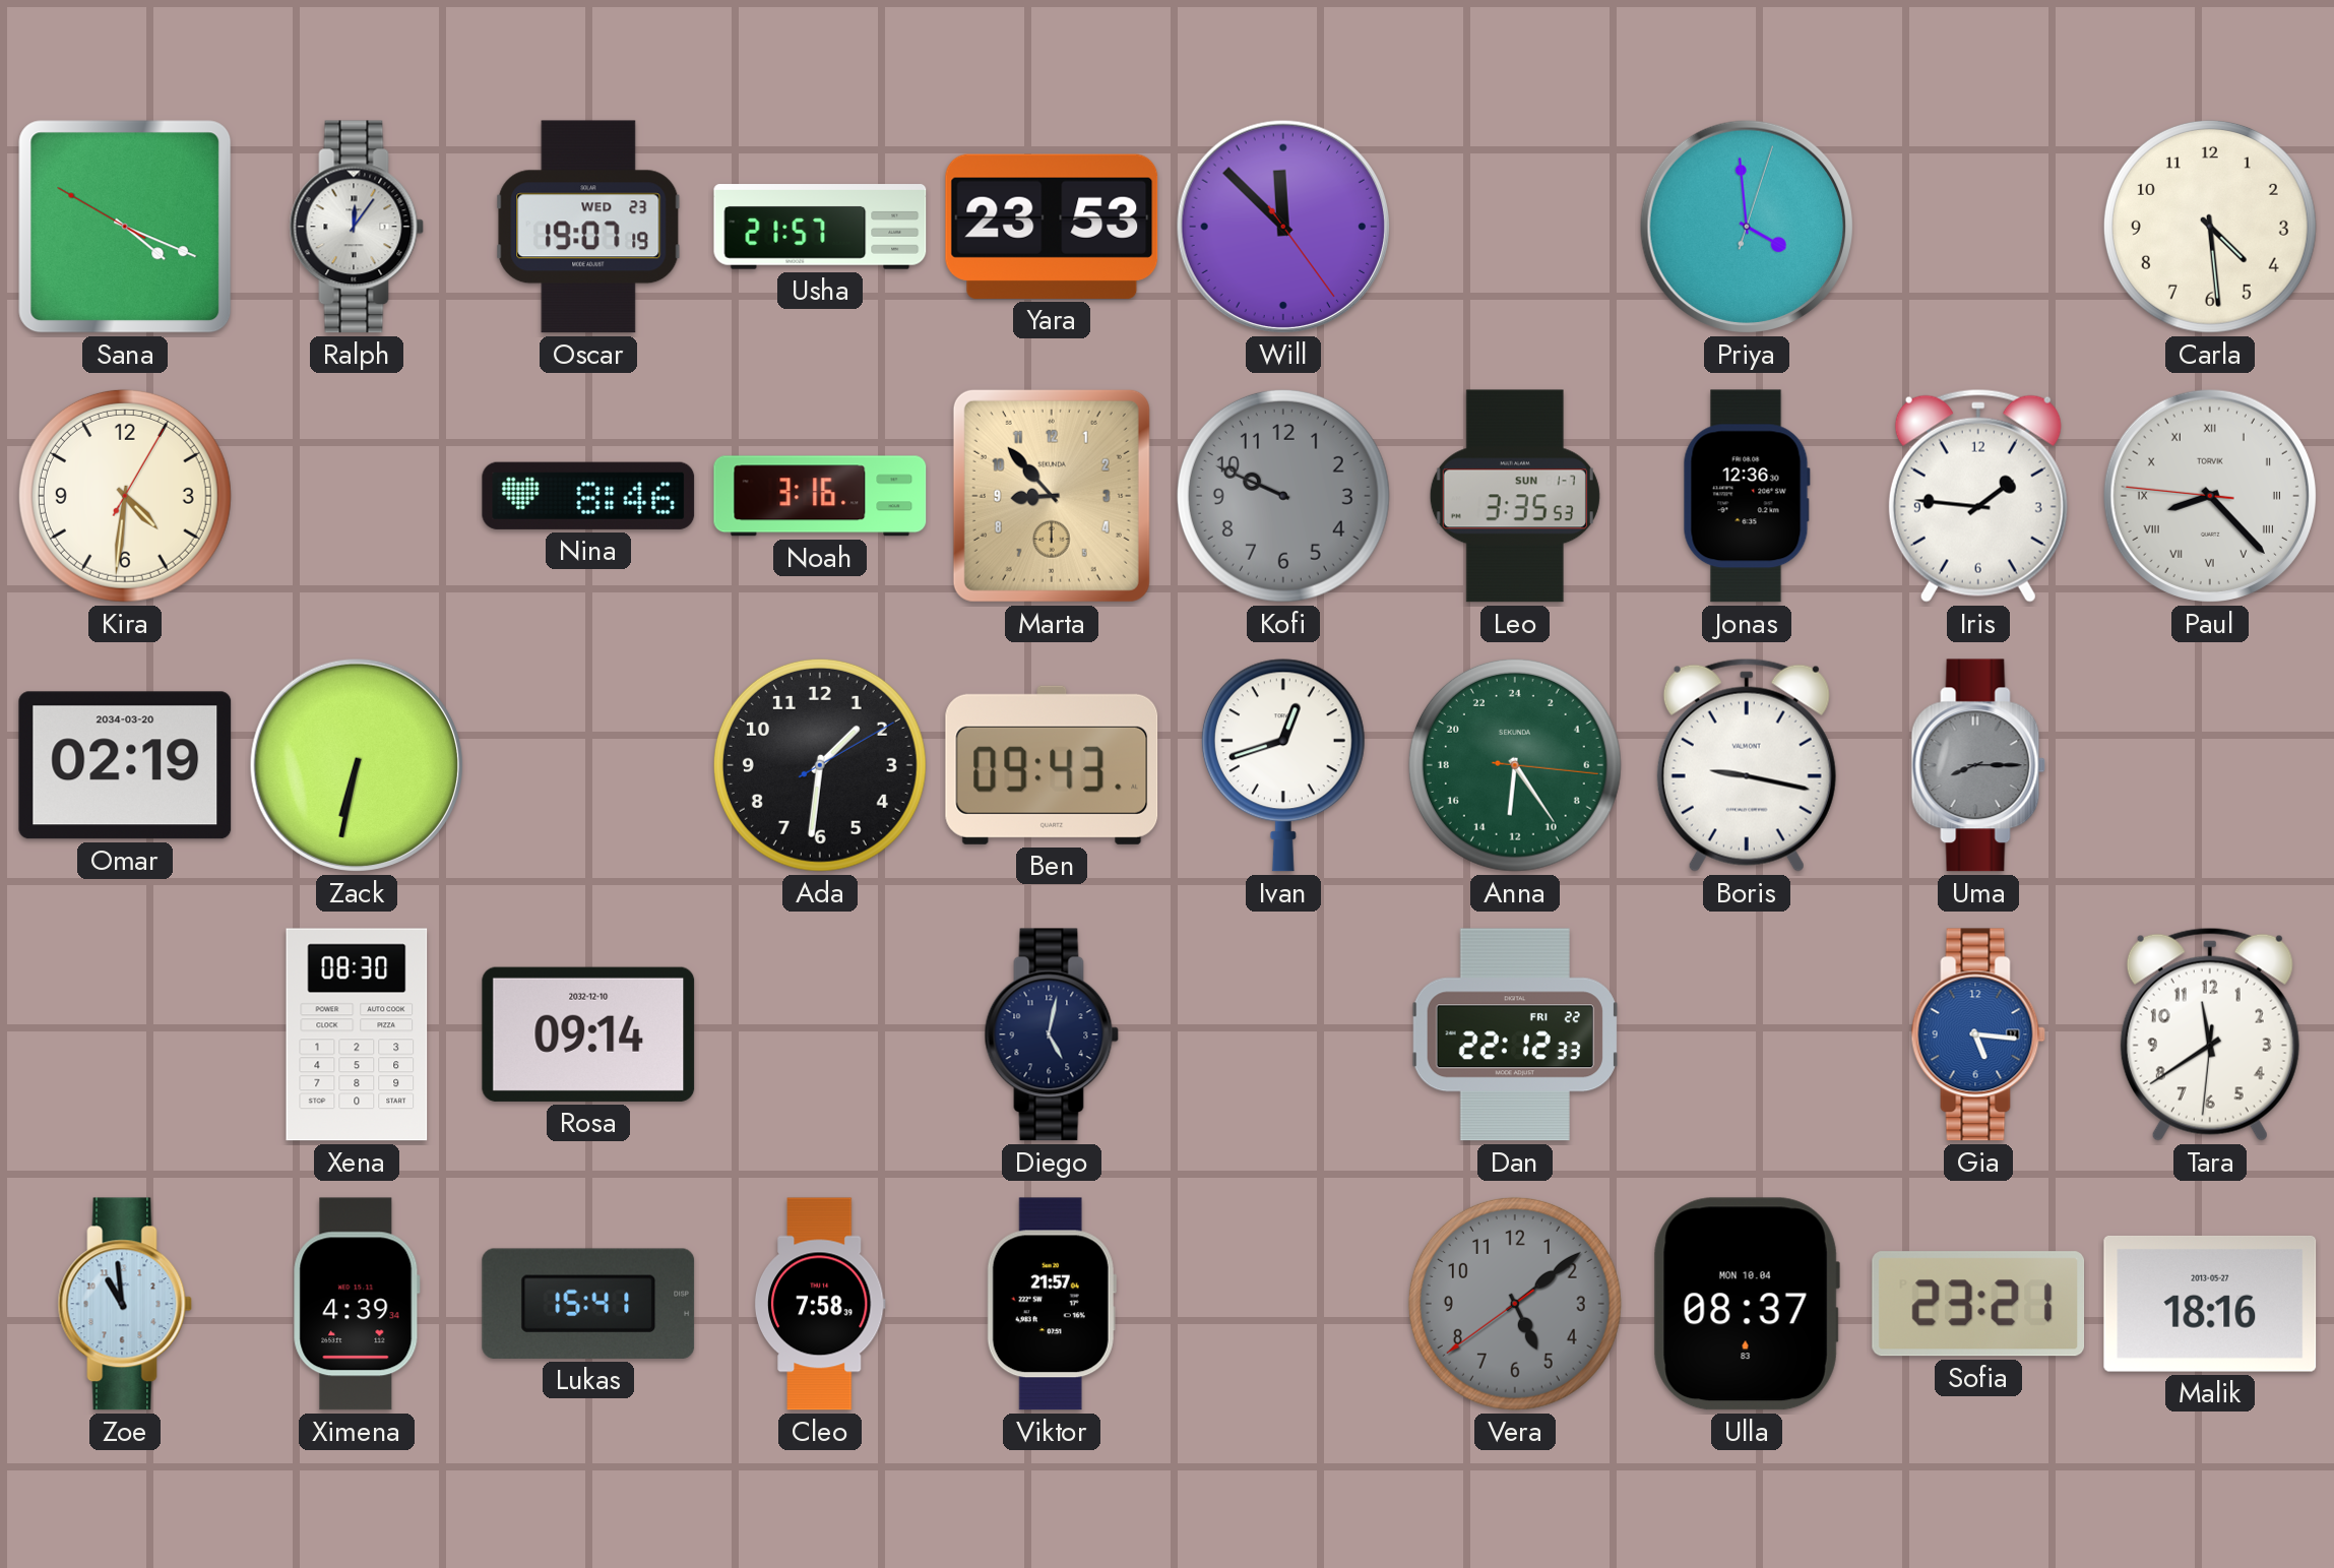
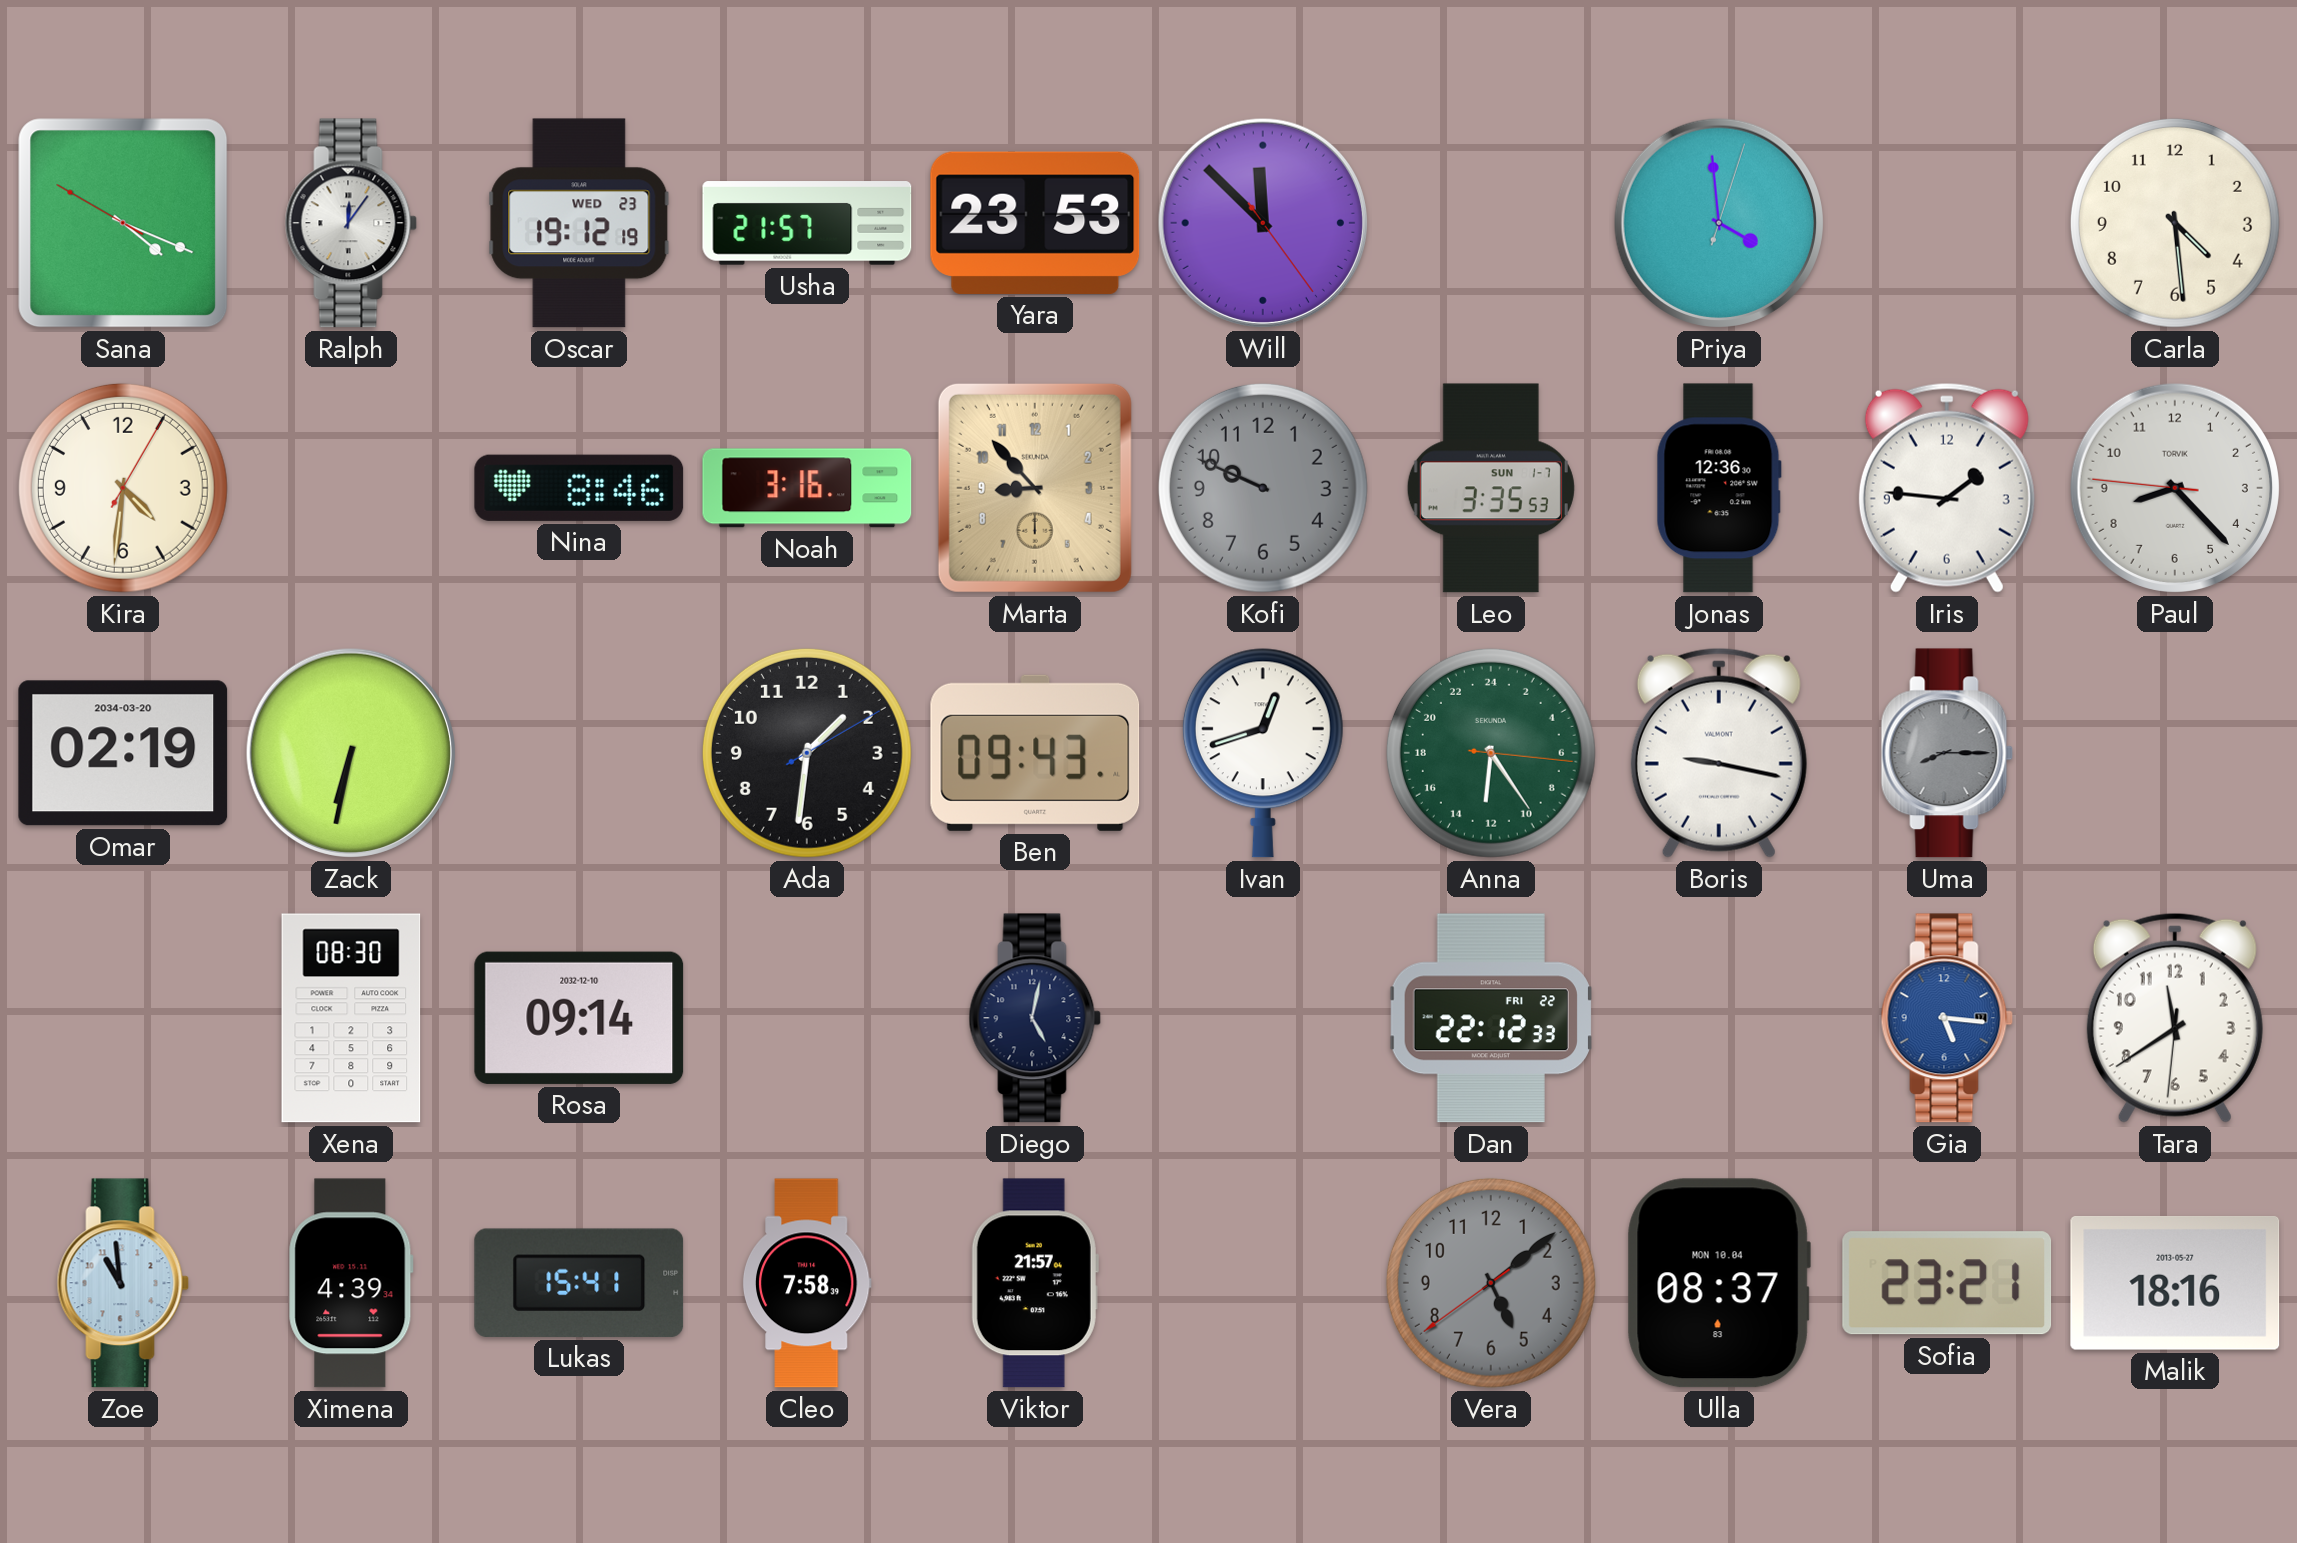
Oscar: 19:07 -> 19:12
Paul numerals: Roman -> Arabic
